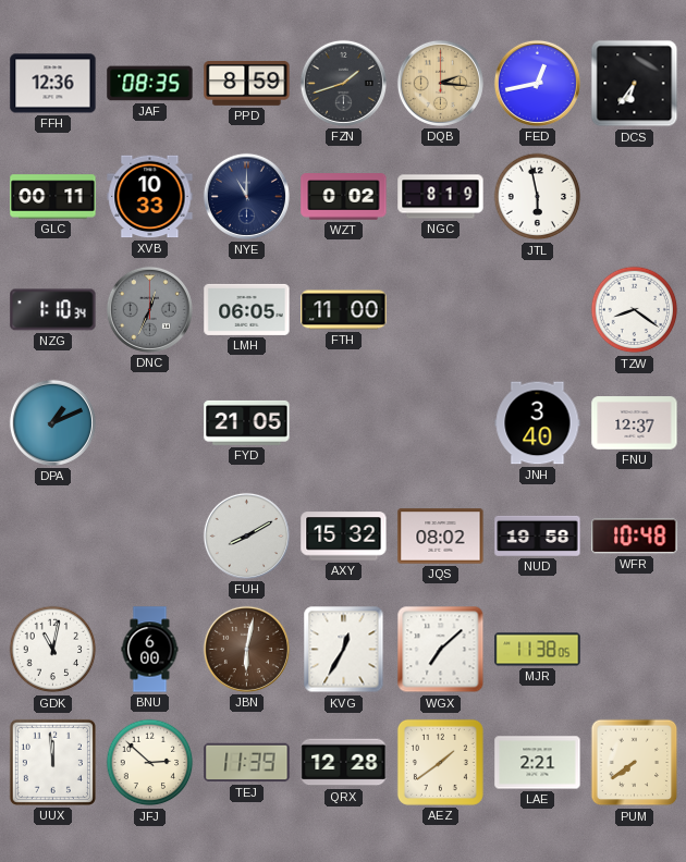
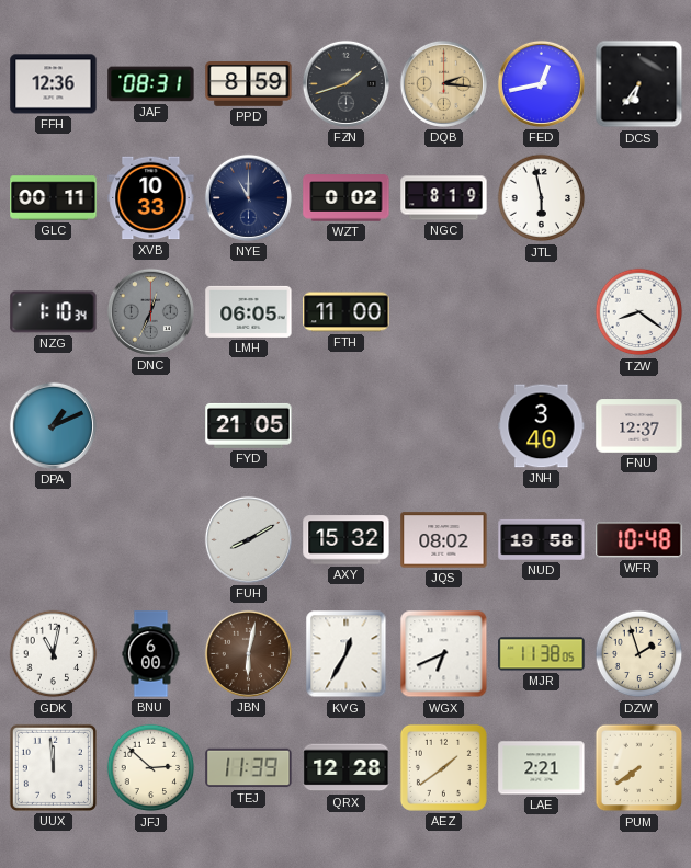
JAF: 08:35 -> 08:31
WGX: 7:08 -> 6:41
DZW: none -> 1:57
